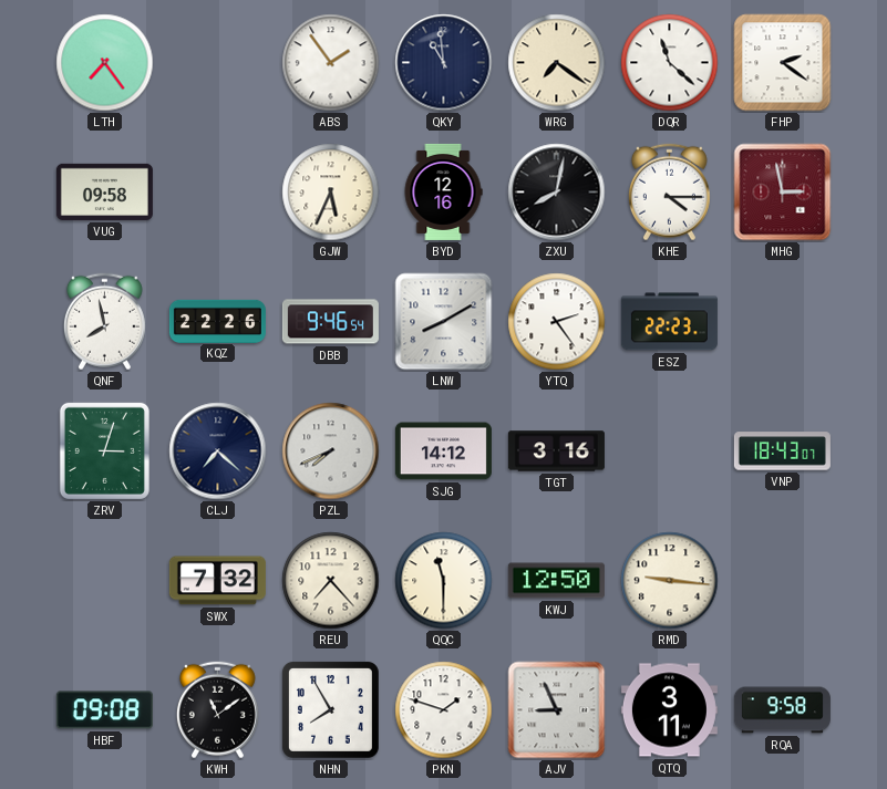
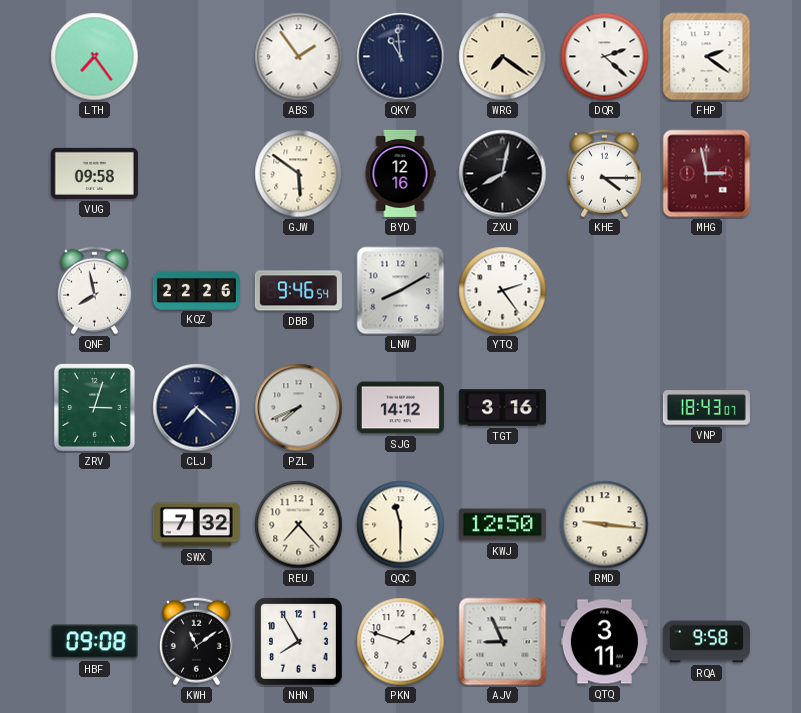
DQR: 11:22 -> 2:22
GJW: 5:34 -> 5:51
ESZ: 22:23 -> none
